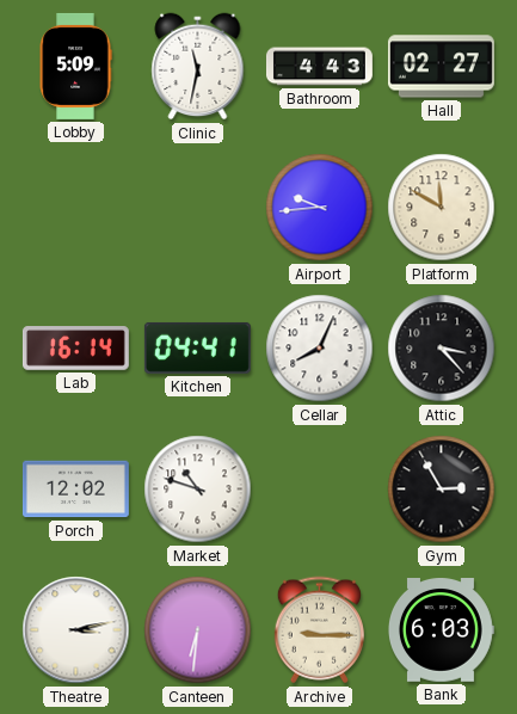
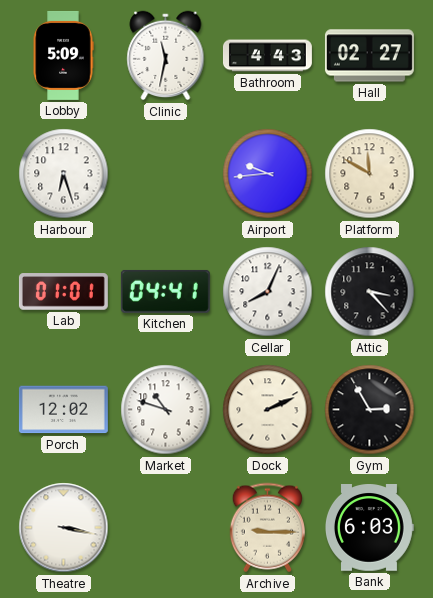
Harbour: none -> 6:27
Lab: 16:14 -> 01:01
Dock: none -> 2:11
Theatre: 3:13 -> 3:17
Canteen: 6:31 -> none
